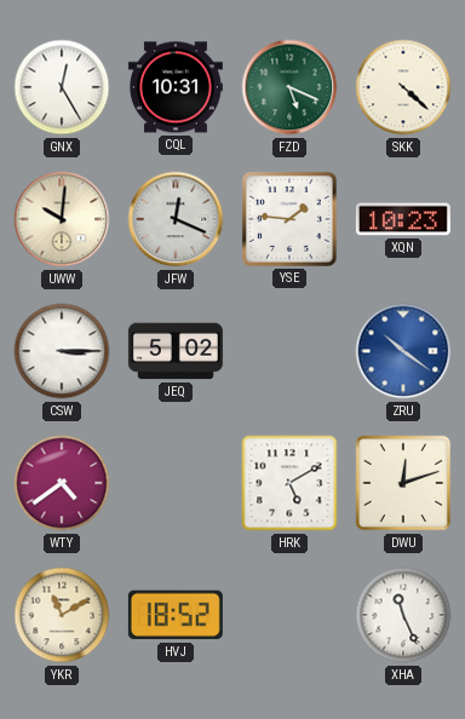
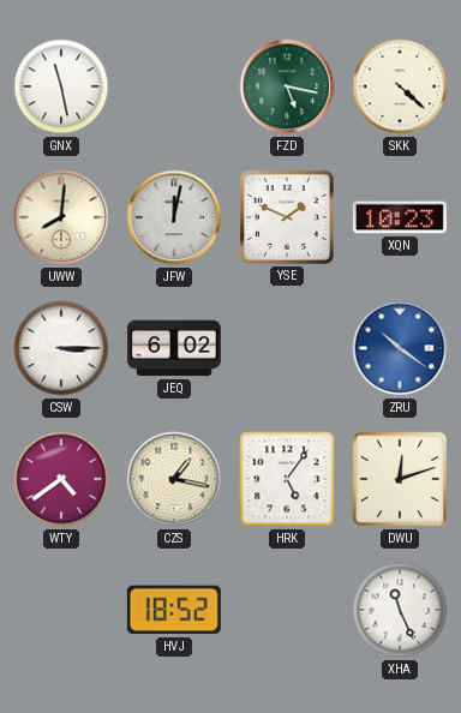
GNX: 12:25 -> 11:28
CQL: 10:31 -> none
FZD: 5:19 -> 5:17
UWW: 10:01 -> 8:01
JFW: 12:19 -> 12:02
YSE: 1:46 -> 1:49
JEQ: 5:02 -> 6:02
CZS: none -> 1:17
HRK: 5:10 -> 5:06
YKR: 11:10 -> none
